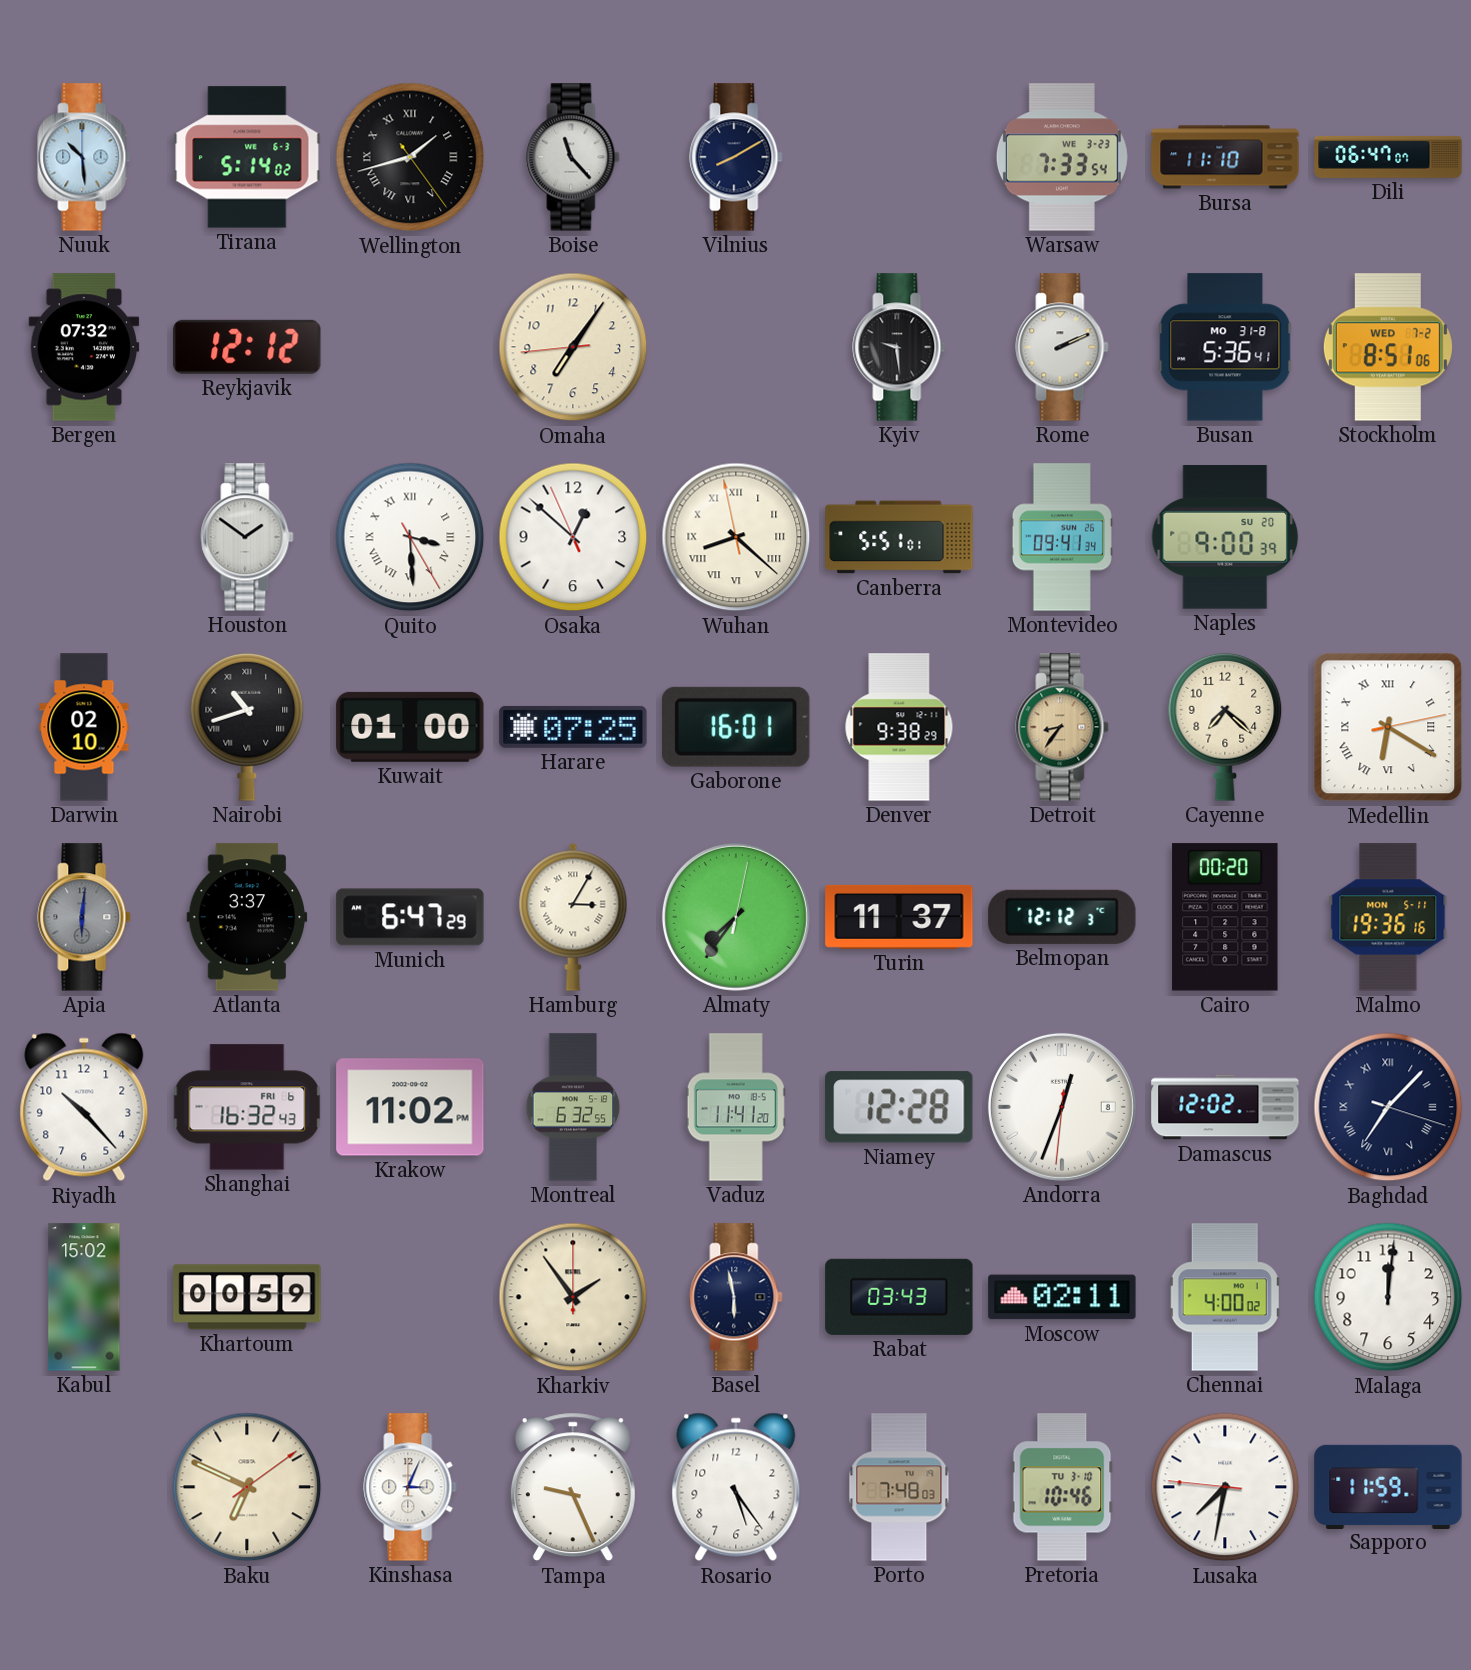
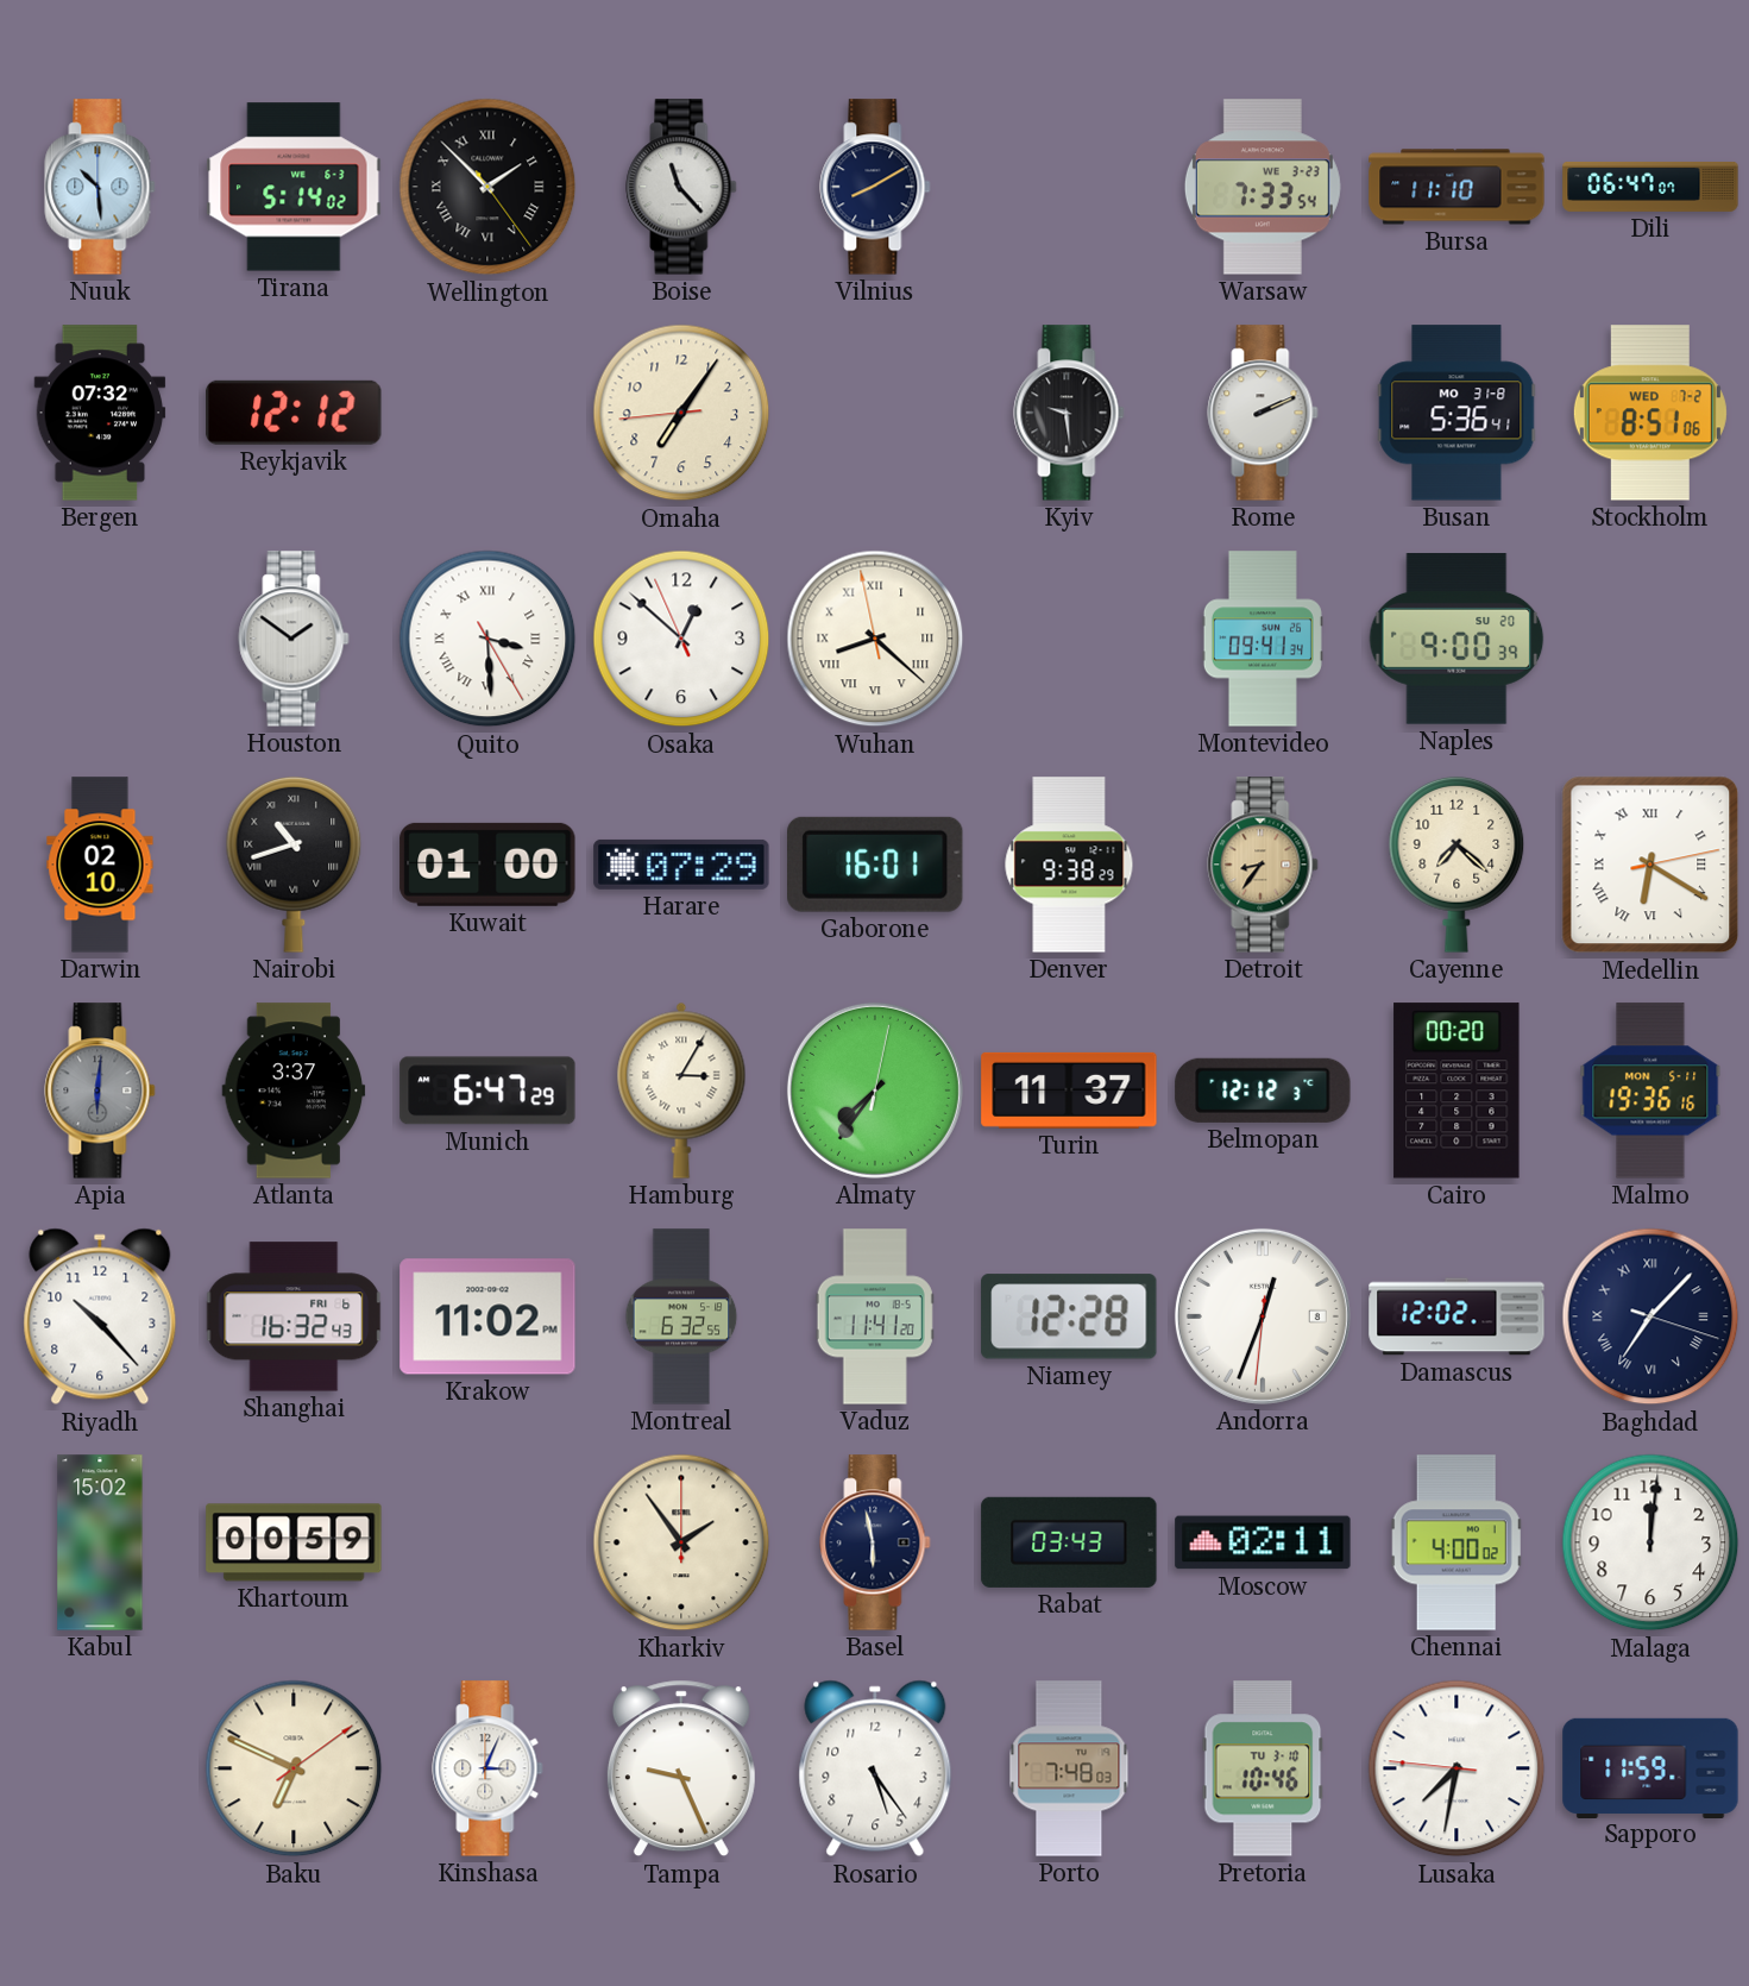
Wellington: 1:42 -> 1:52
Canberra: 5:51 -> none
Harare: 07:25 -> 07:29
